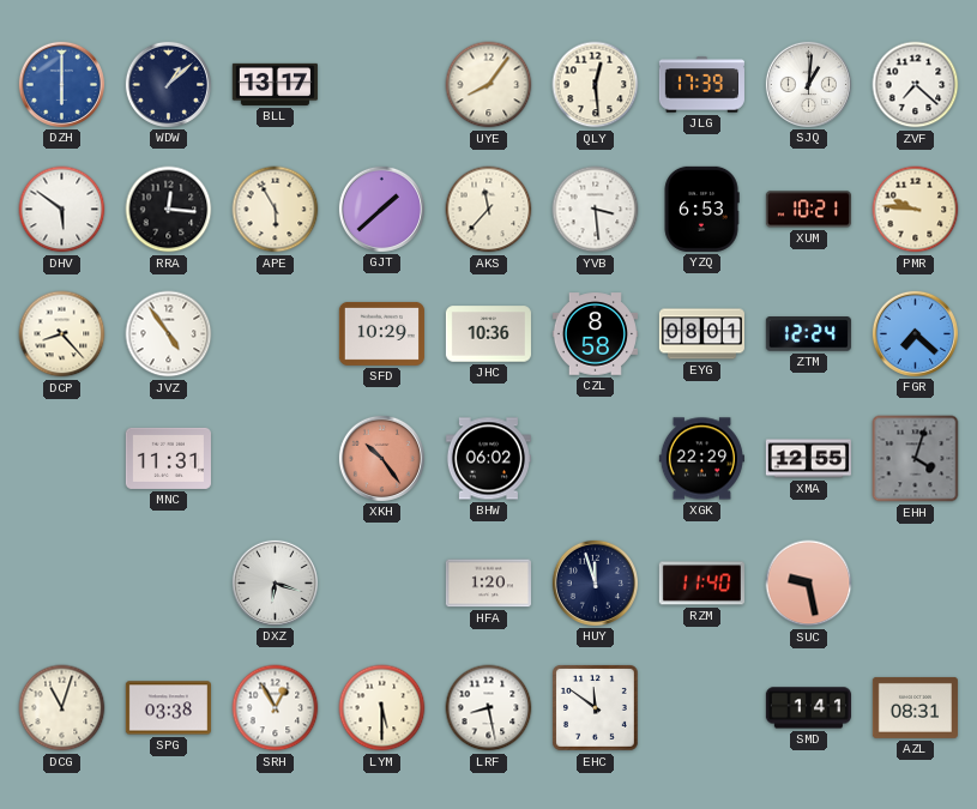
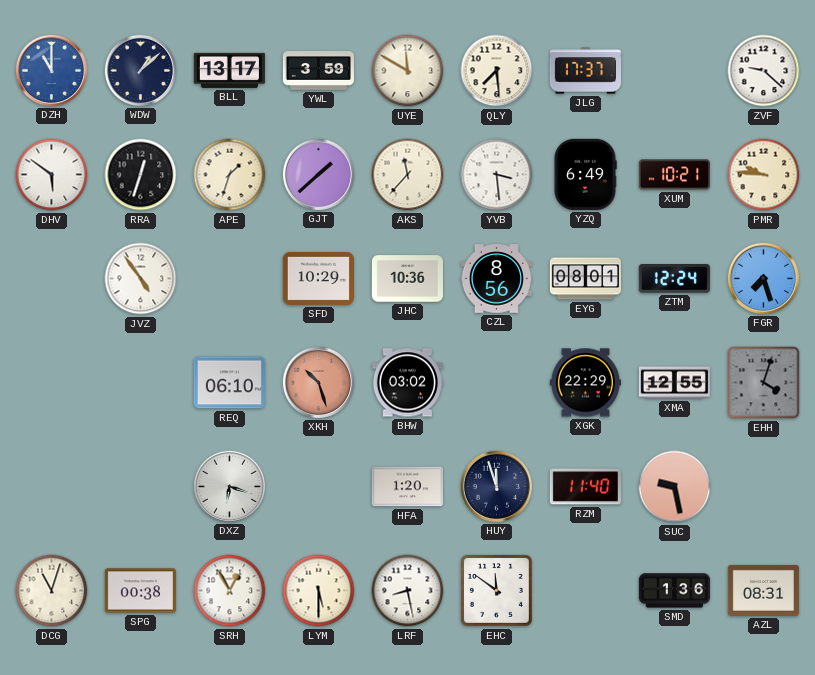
DZH: 6:00 -> 11:00
YWL: none -> 3:59
UYE: 8:06 -> 11:50
QLY: 12:29 -> 7:29
JLG: 17:39 -> 17:37
SJQ: 1:01 -> none
ZVF: 7:22 -> 9:22
RRA: 12:16 -> 12:33
APE: 5:55 -> 1:33
YZQ: 6:53 -> 6:49
DCP: 8:23 -> none
CZL: 8:58 -> 8:56
FGR: 7:22 -> 7:27
MNC: 11:31 -> none
REQ: none -> 06:10
XKH: 10:24 -> 10:27
BHW: 06:02 -> 03:02
SPG: 03:38 -> 00:38
SMD: 1:41 -> 1:36
